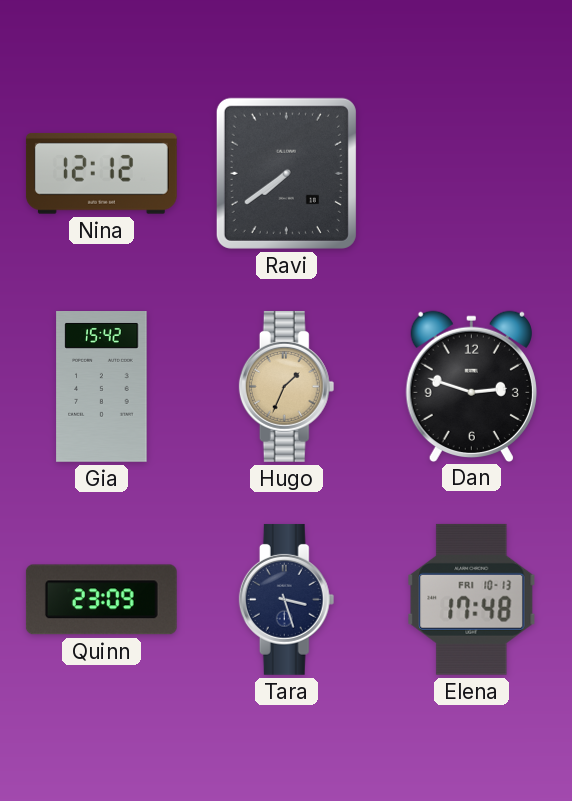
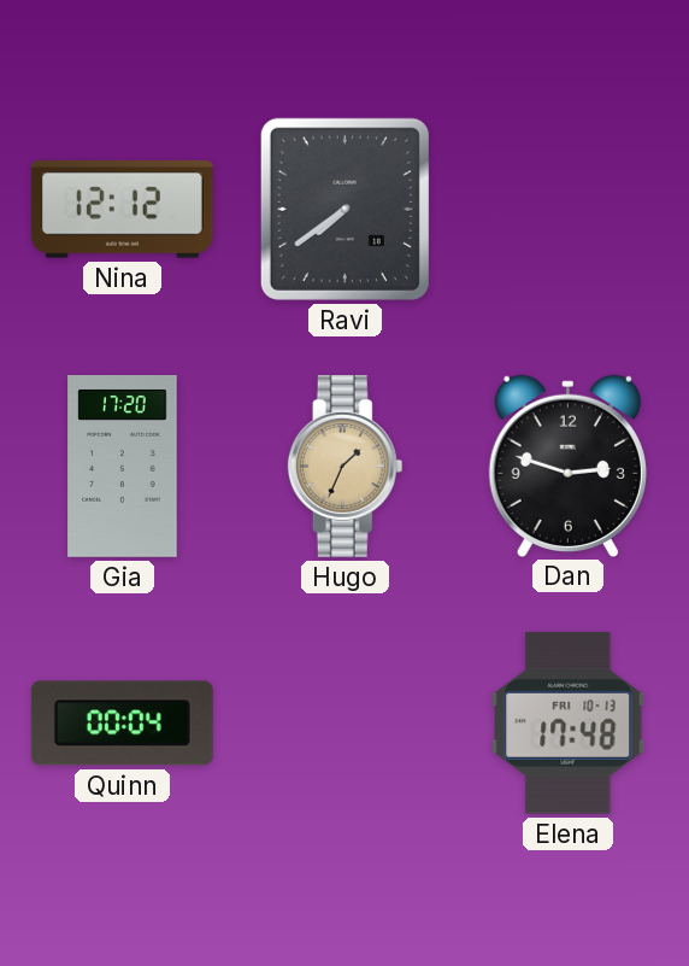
Gia: 15:42 -> 17:20
Quinn: 23:09 -> 00:04
Tara: 3:27 -> none
